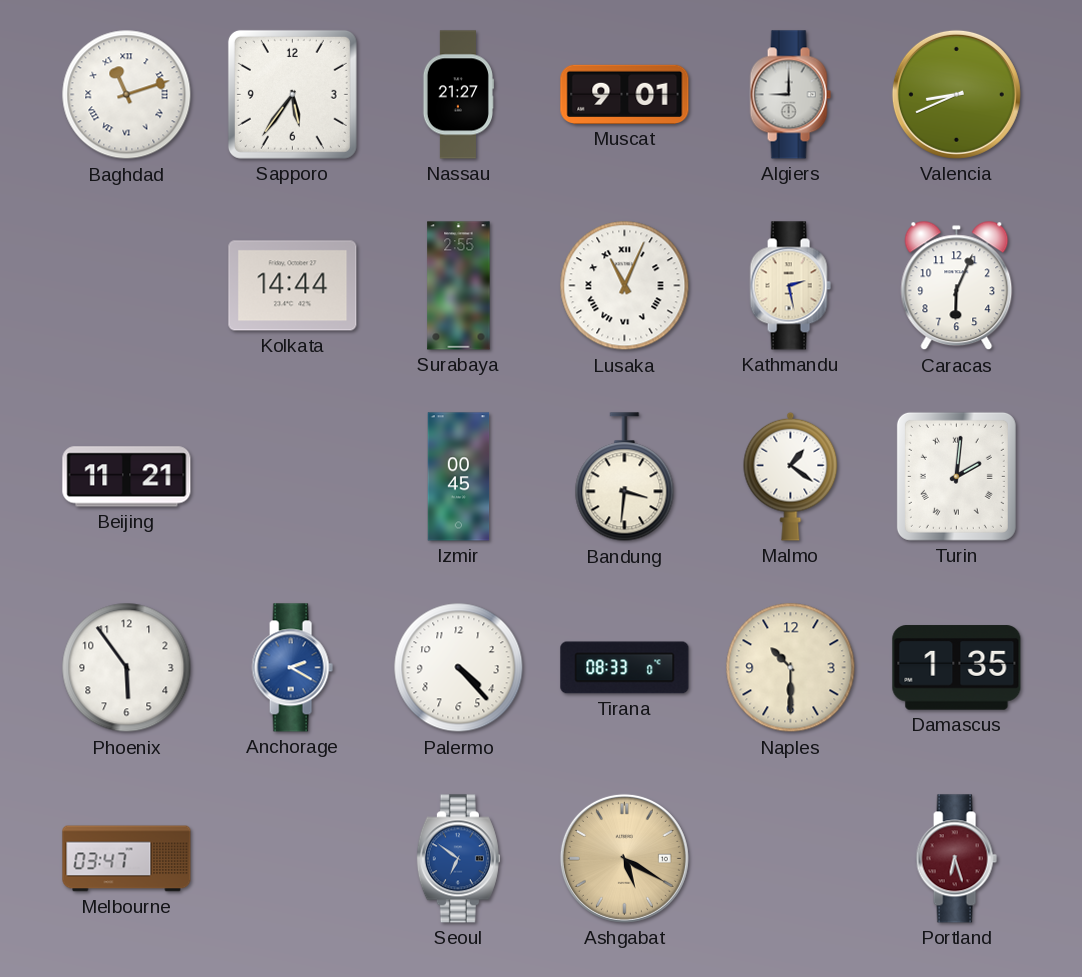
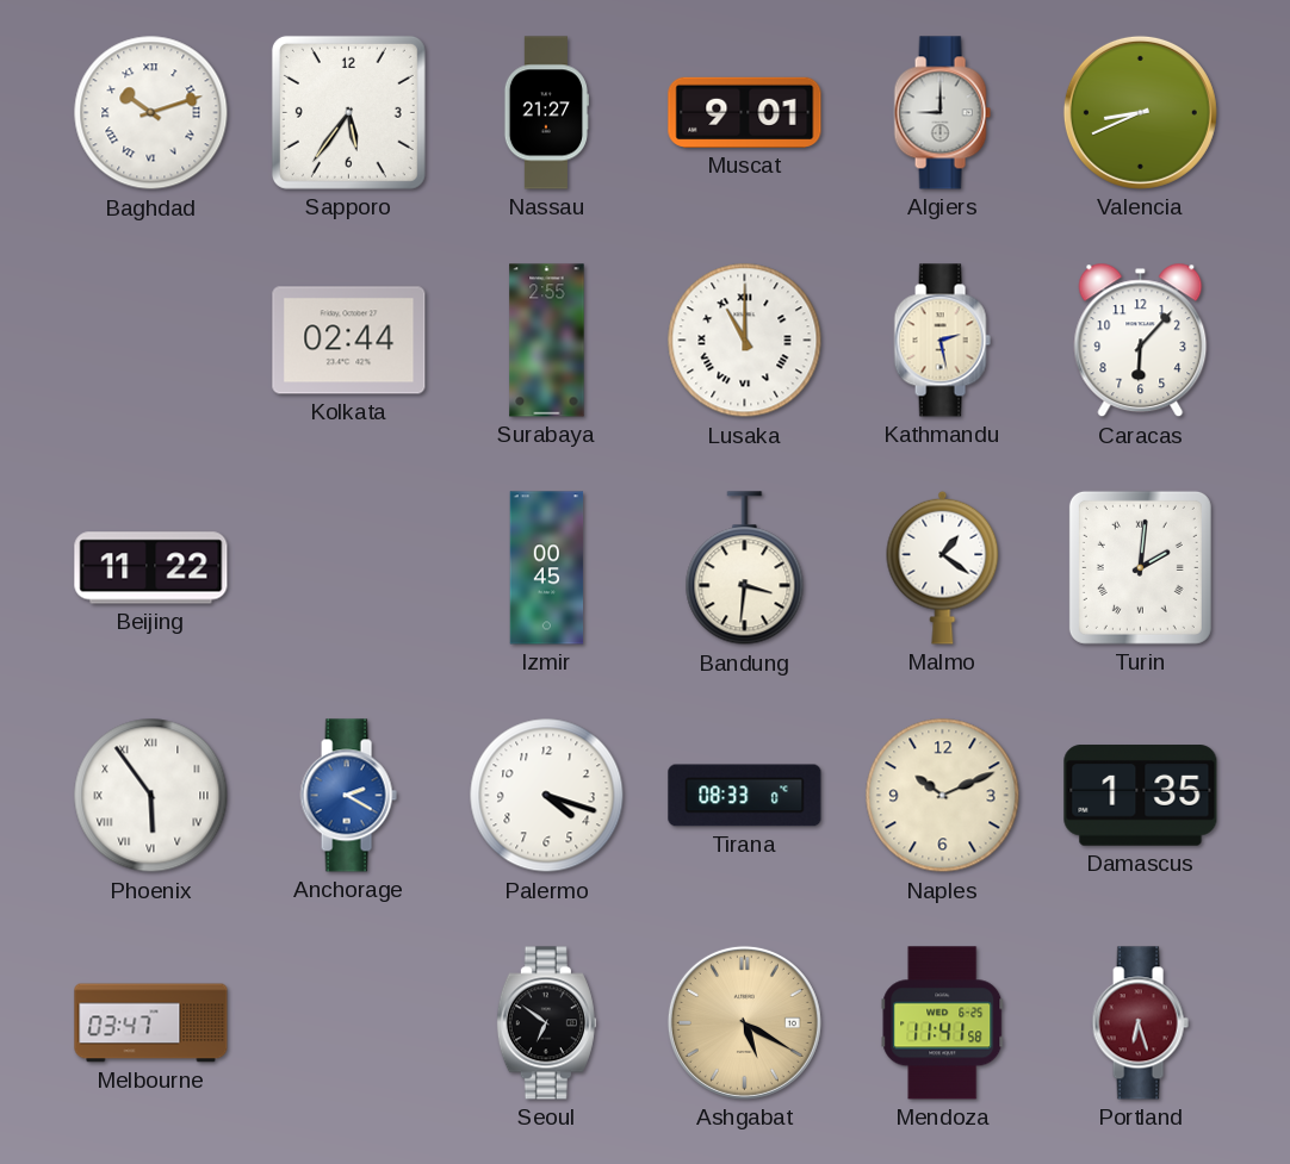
Baghdad: 11:12 -> 10:12
Kolkata: 14:44 -> 02:44
Lusaka: 11:04 -> 11:00
Caracas: 6:04 -> 6:07
Beijing: 11:21 -> 11:22
Phoenix numerals: Arabic -> Roman
Palermo: 4:23 -> 4:18
Naples: 10:30 -> 10:11
Seoul dial: blue -> black
Mendoza: none -> 11:41
